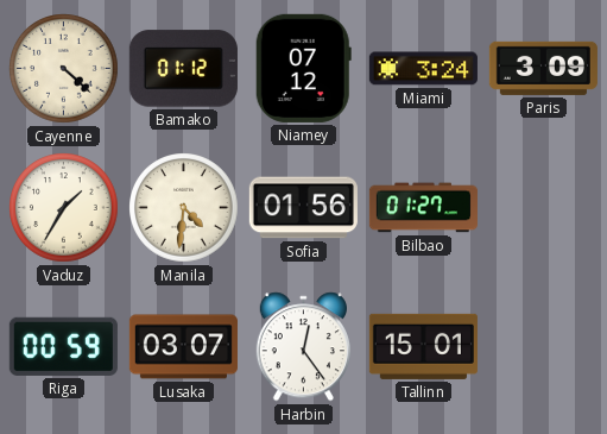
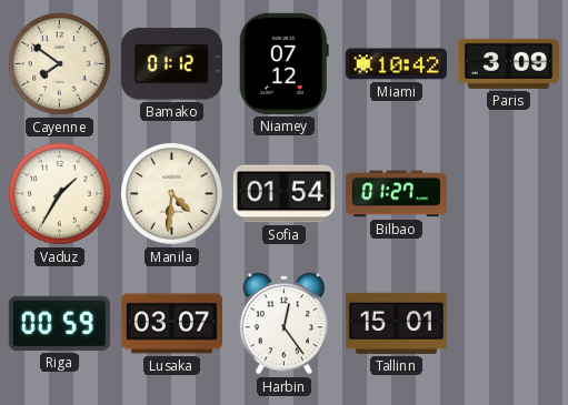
Cayenne: 4:22 -> 7:51
Miami: 3:24 -> 10:42
Sofia: 01:56 -> 01:54
